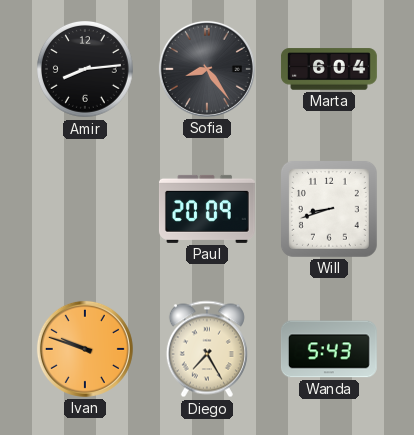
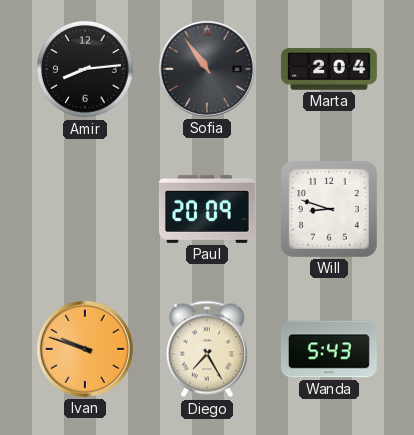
Sofia: 8:24 -> 10:54
Marta: 6:04 -> 2:04
Will: 8:42 -> 8:48
